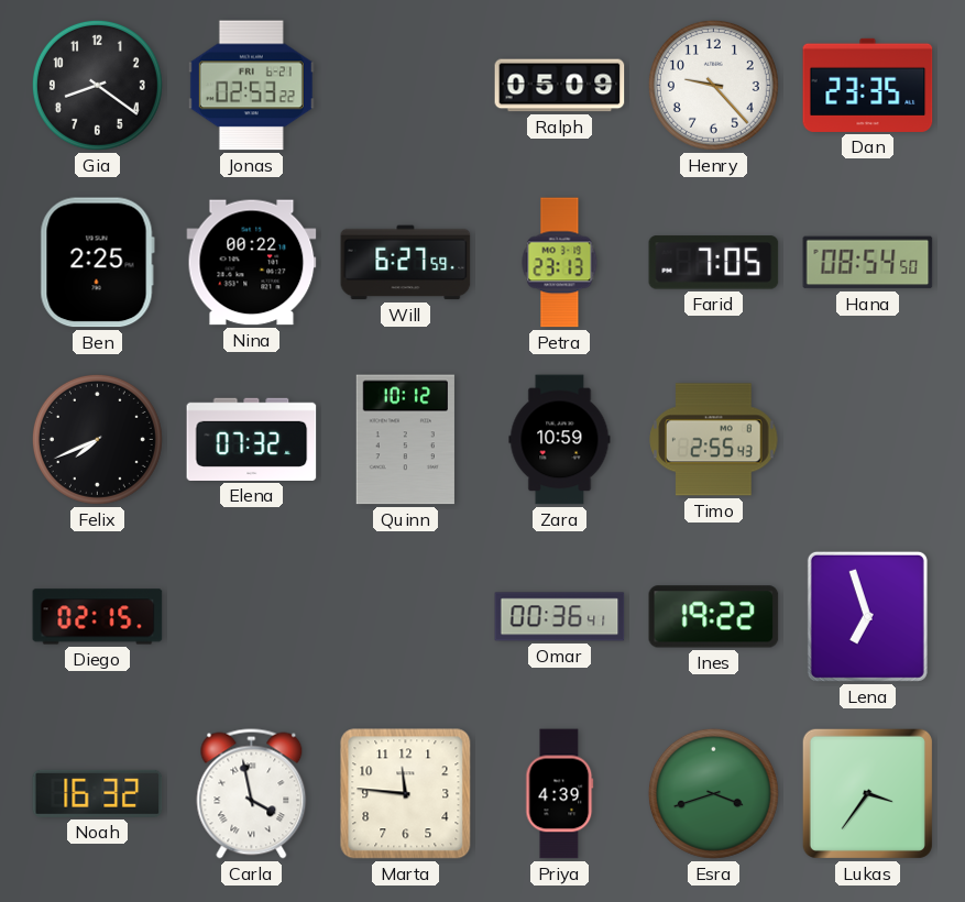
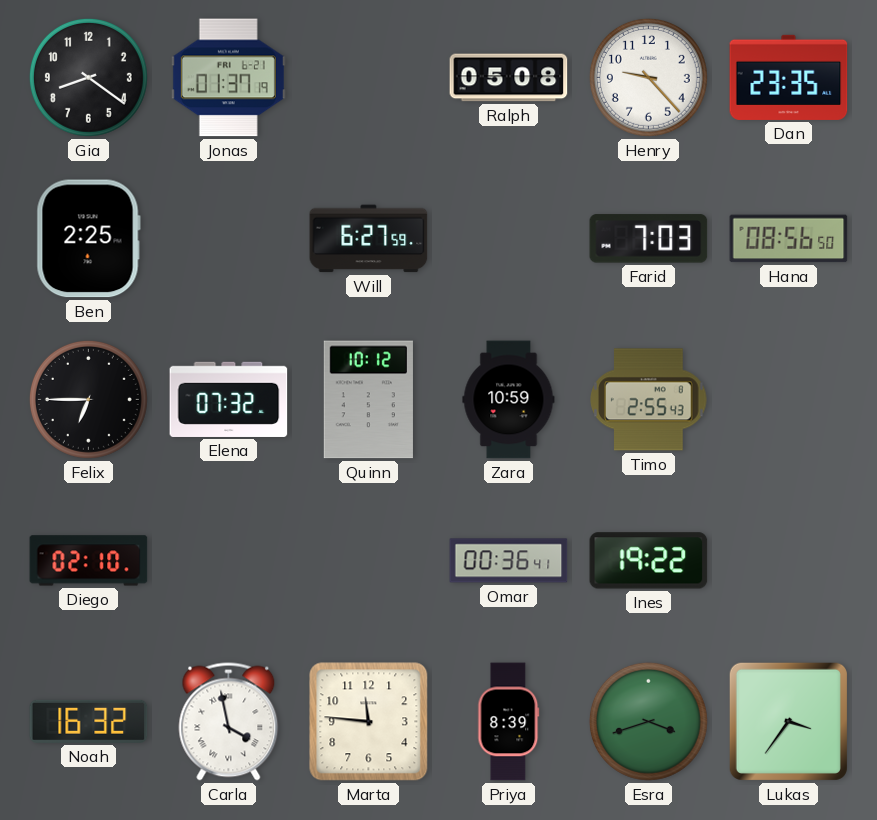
Jonas: 02:53 -> 01:37
Ralph: 05:09 -> 05:08
Nina: 00:22 -> none
Petra: 23:13 -> none
Farid: 7:05 -> 7:03
Hana: 08:54 -> 08:56
Felix: 7:41 -> 6:45
Diego: 02:15 -> 02:10
Lena: 6:57 -> none
Priya: 4:39 -> 8:39
